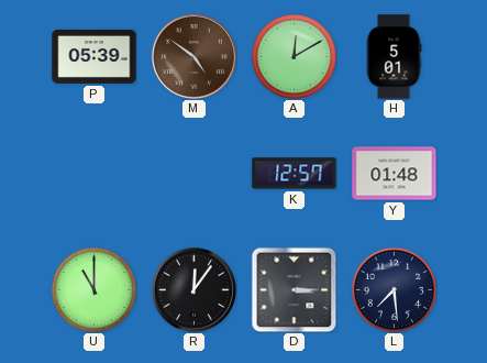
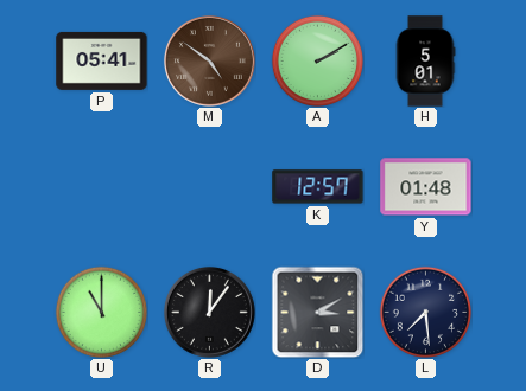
P: 05:39 -> 05:41
A: 12:10 -> 2:10
D: 3:15 -> 3:10
